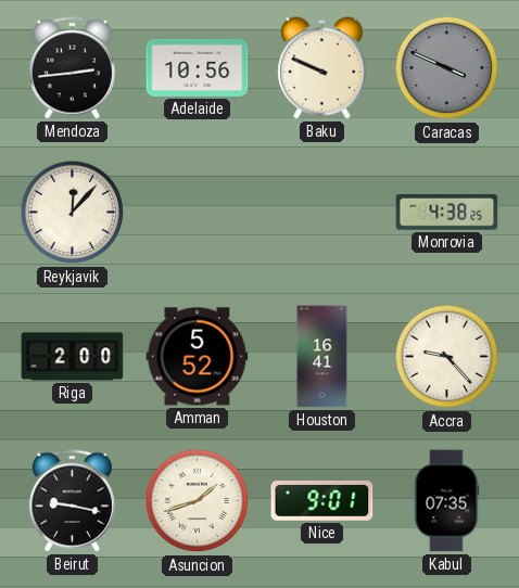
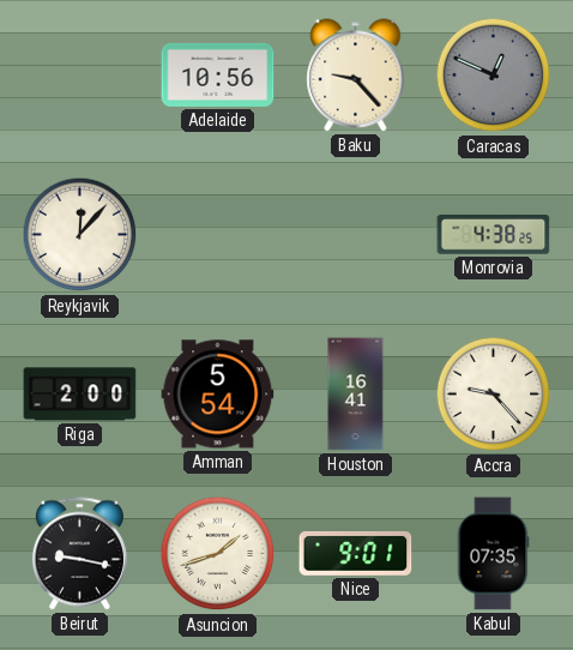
Mendoza: 2:44 -> none
Baku: 9:49 -> 9:23
Caracas: 3:49 -> 12:49
Amman: 5:52 -> 5:54
